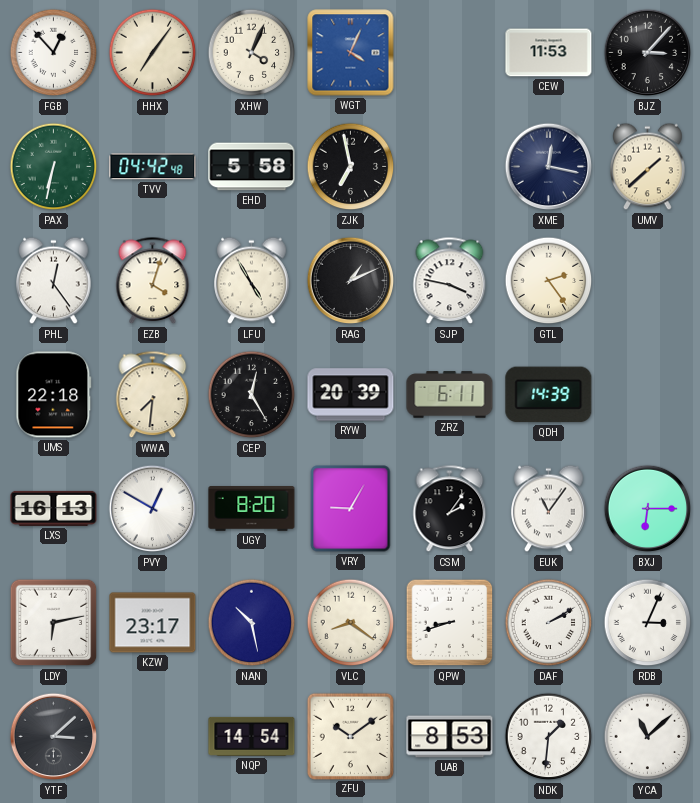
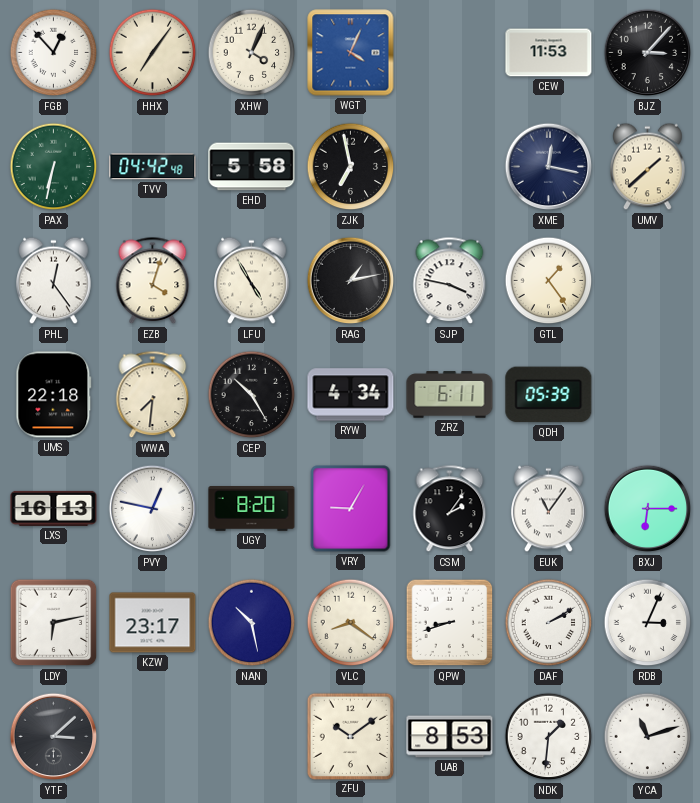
RAG: 1:11 -> 1:13
GTL: 2:24 -> 1:24
CEP: 12:25 -> 10:25
RYW: 20:39 -> 4:34
QDH: 14:39 -> 05:39
PVY: 12:50 -> 12:47
NQP: 14:54 -> none
YCA: 11:08 -> 11:12
